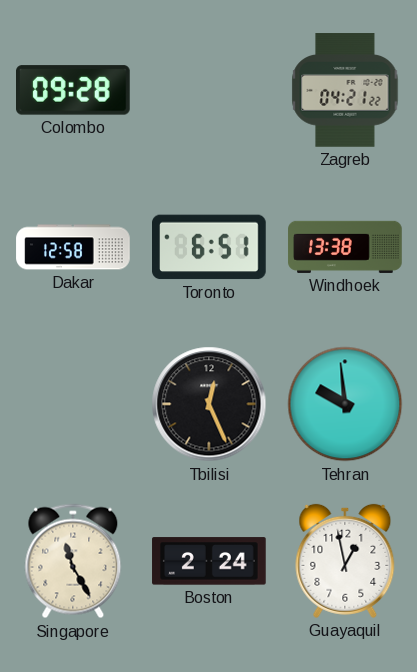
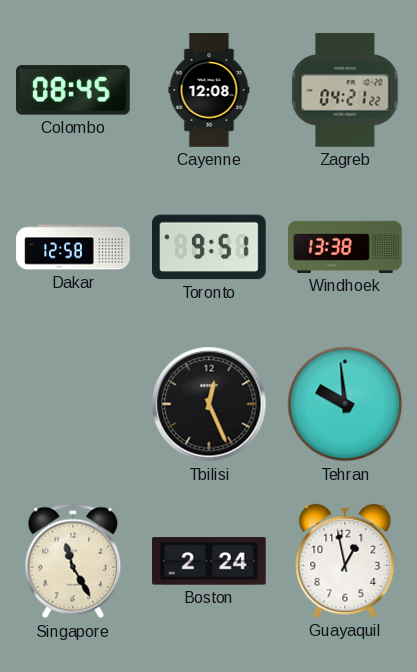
Colombo: 09:28 -> 08:45
Cayenne: none -> 12:08
Toronto: 6:51 -> 9:51
